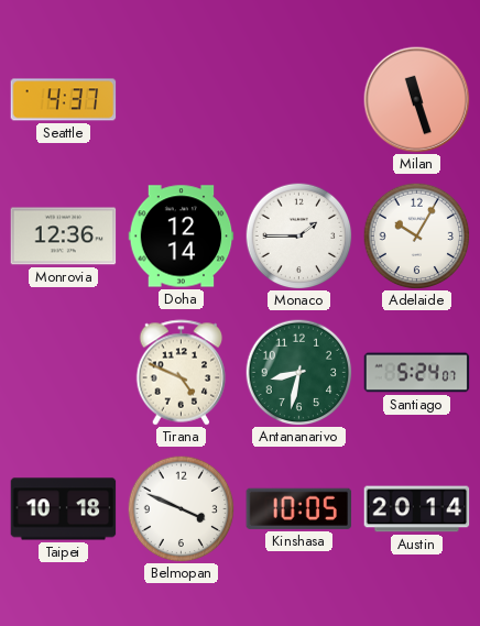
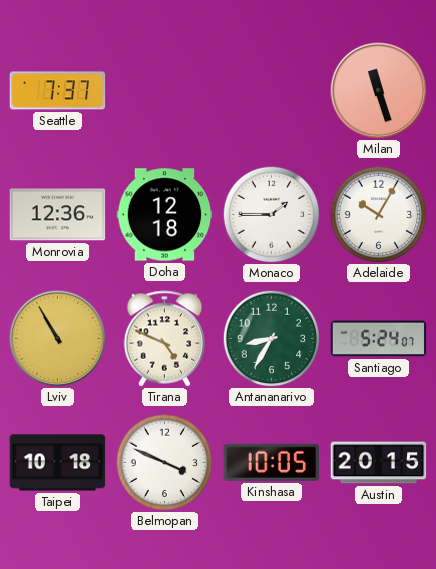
Seattle: 4:37 -> 7:37
Doha: 12:14 -> 12:18
Lviv: none -> 10:55
Antananarivo: 8:32 -> 8:35
Austin: 20:14 -> 20:15
